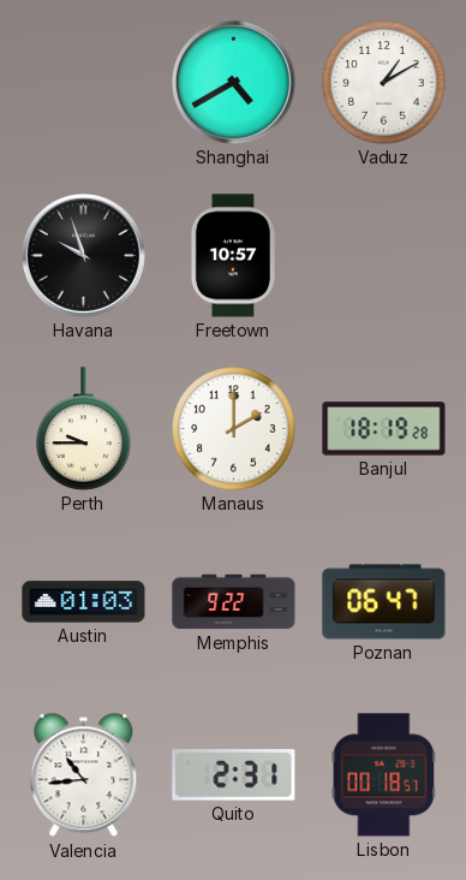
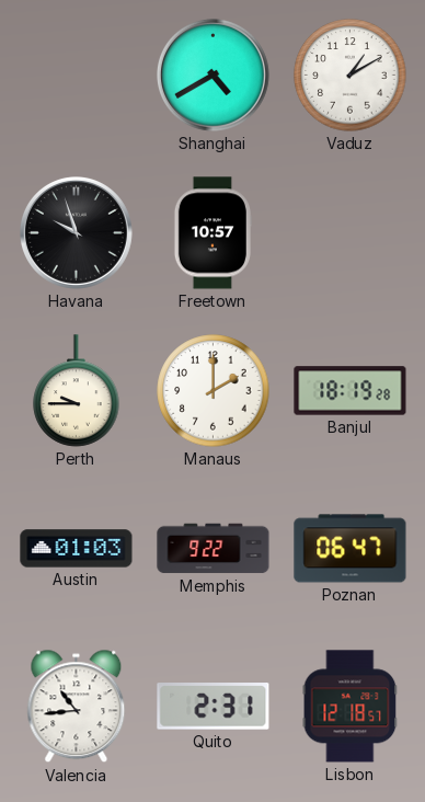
Lisbon: 00:18 -> 12:18
